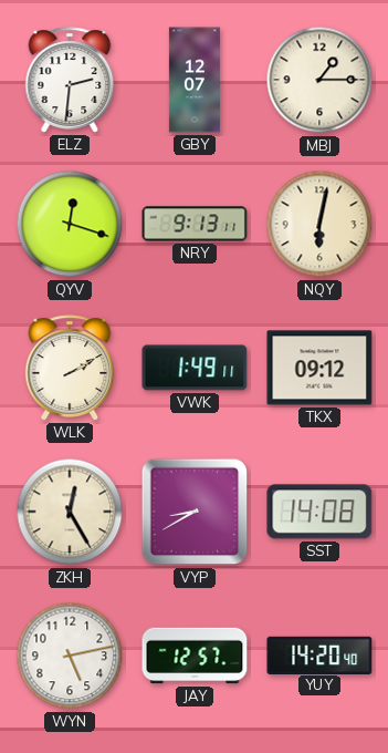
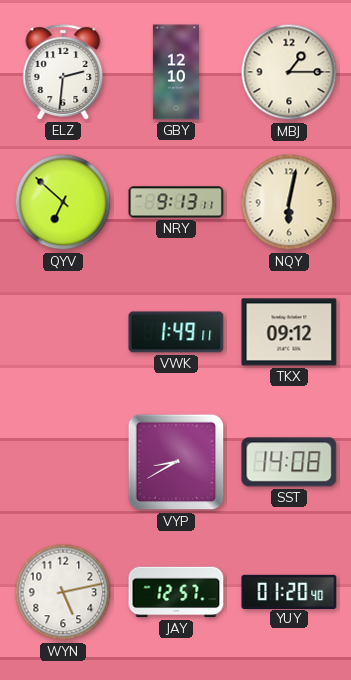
GBY: 12:07 -> 12:10
QYV: 12:18 -> 6:52
WLK: 2:10 -> none
ZKH: 12:25 -> none
YUY: 14:20 -> 01:20
